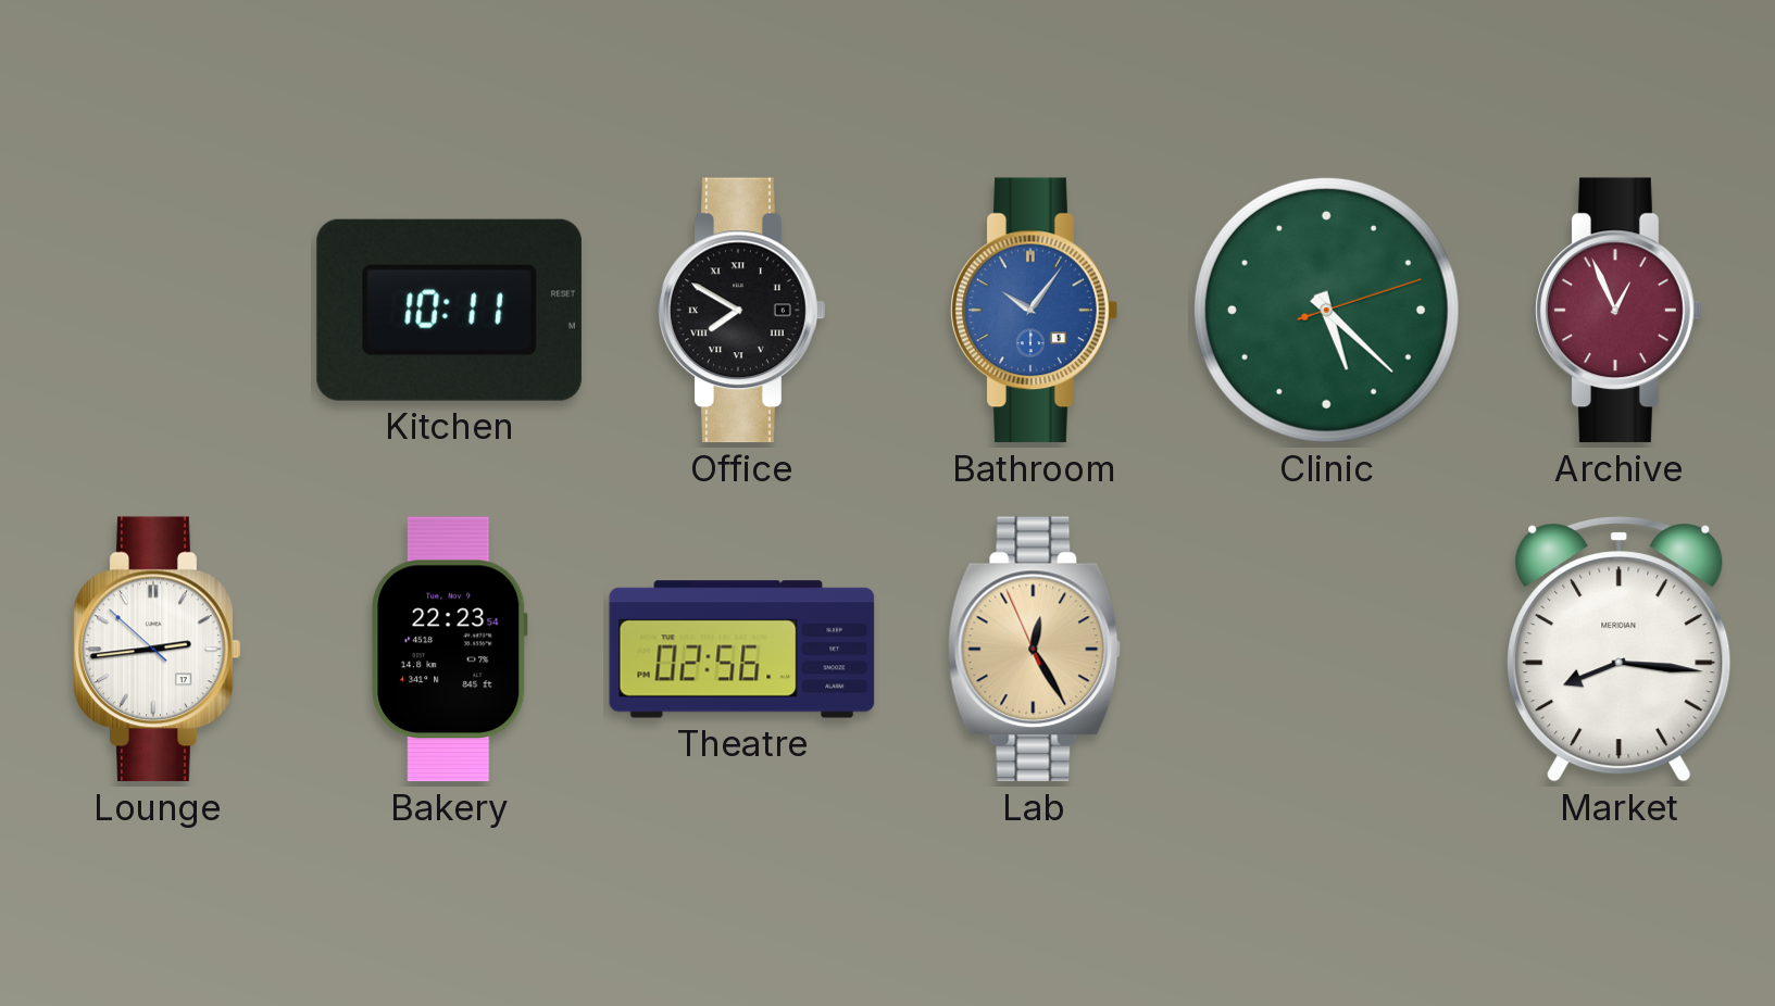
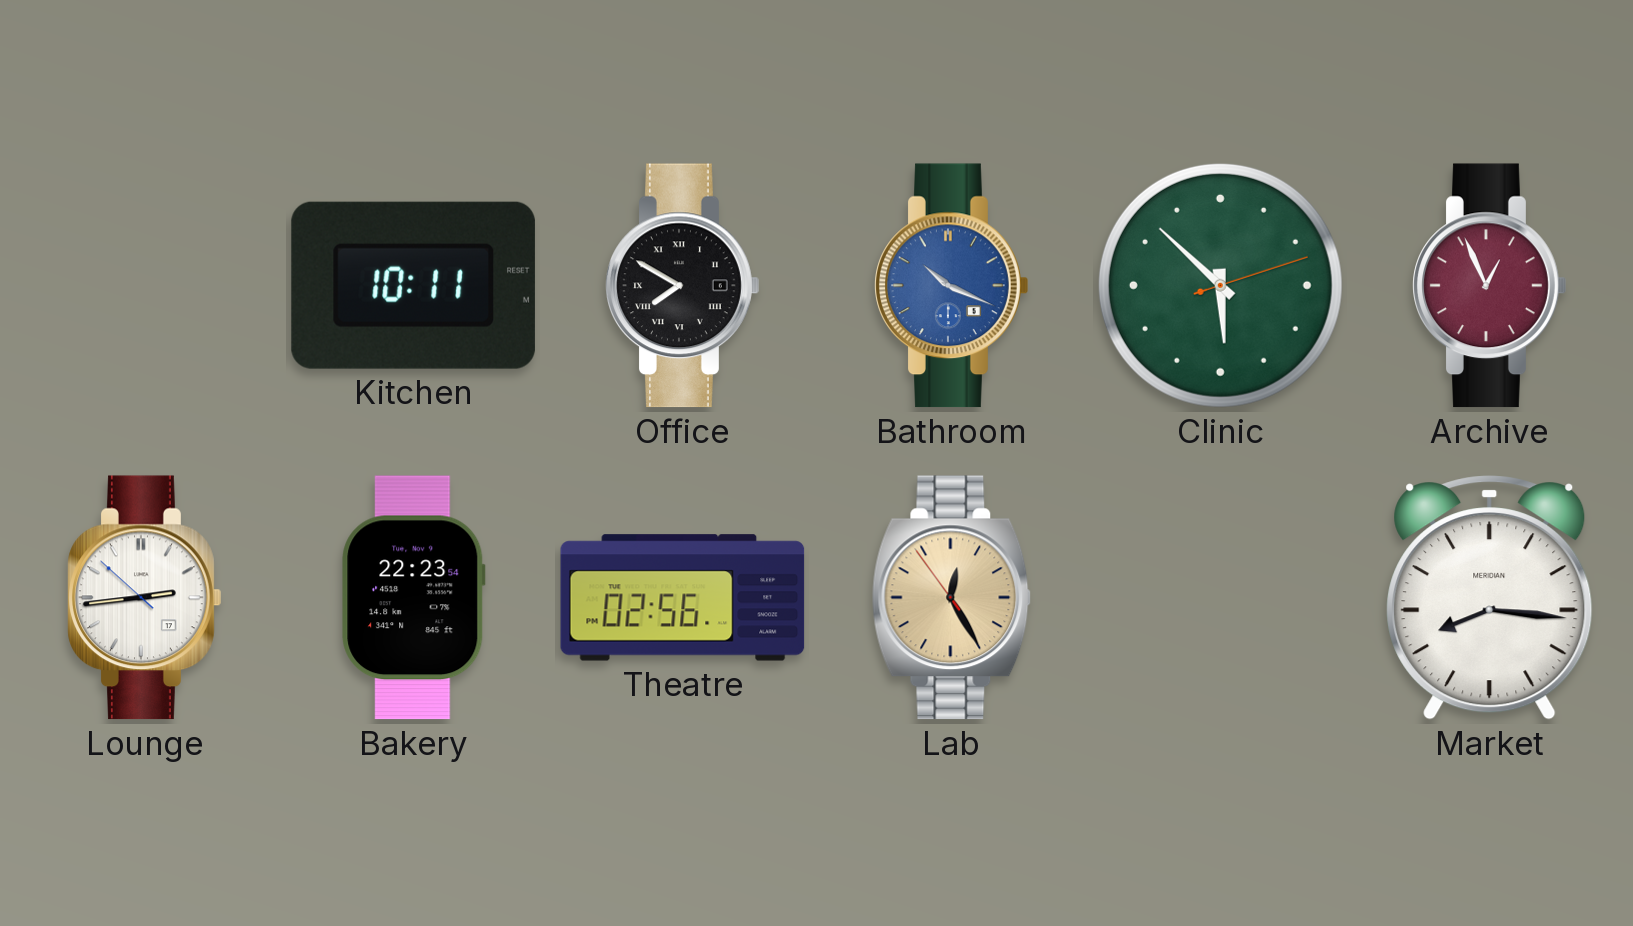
Bathroom: 10:06 -> 10:19
Clinic: 5:22 -> 5:52
Lab: 12:24:56 -> 12:24:54
